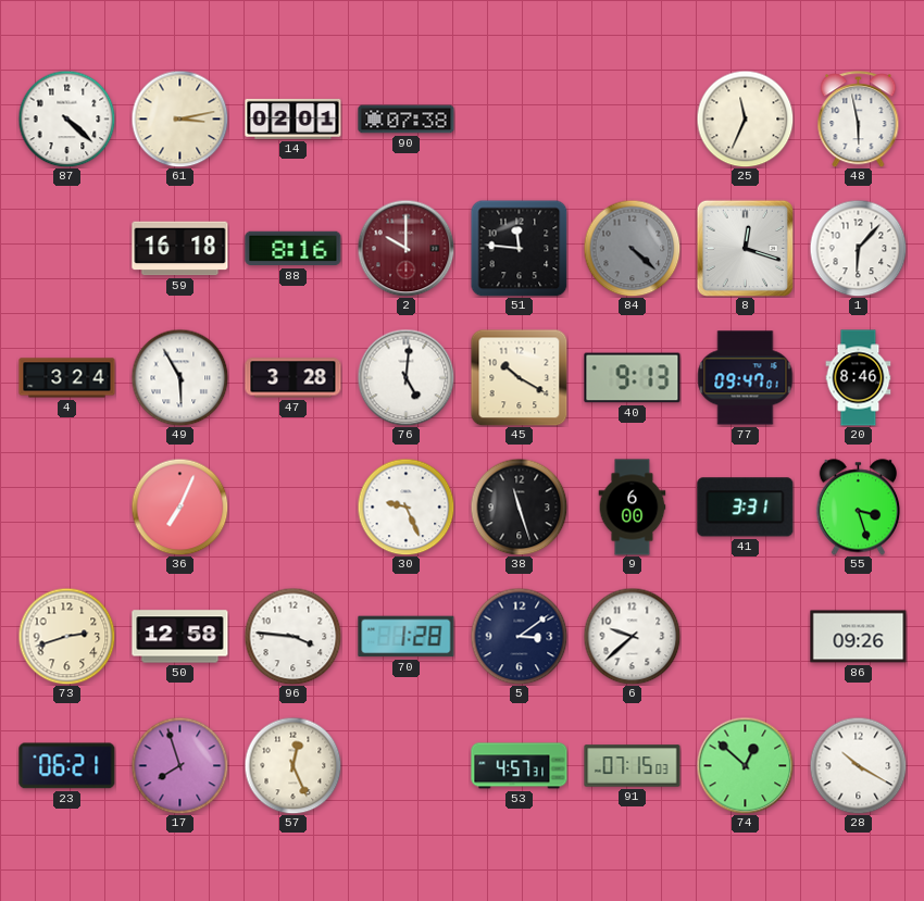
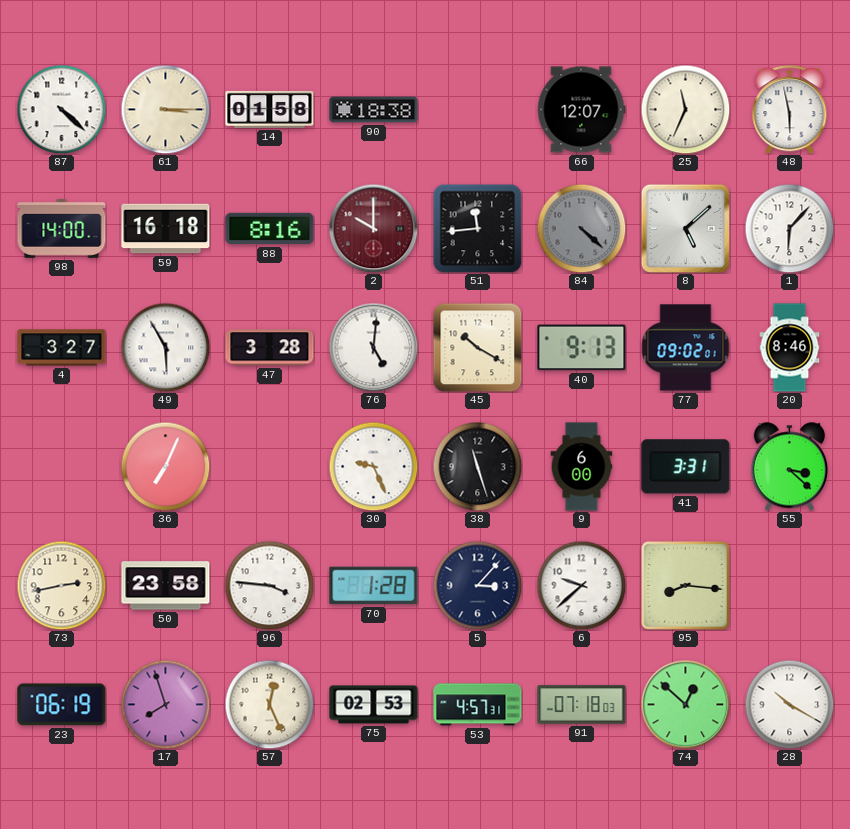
61: 3:13 -> 3:15
14: 02:01 -> 01:58
90: 07:38 -> 18:38
66: none -> 12:07
98: none -> 14:00
51: 11:46 -> 11:44
8: 12:18 -> 5:08
4: 3:24 -> 3:27
77: 09:47 -> 09:02
55: 3:27 -> 3:22
73: 2:42 -> 2:43
50: 12:58 -> 23:58
5: 3:09 -> 3:07
95: none -> 8:16
86: 09:26 -> none
23: 06:21 -> 06:19
75: none -> 02:53
91: 07:15 -> 07:18
